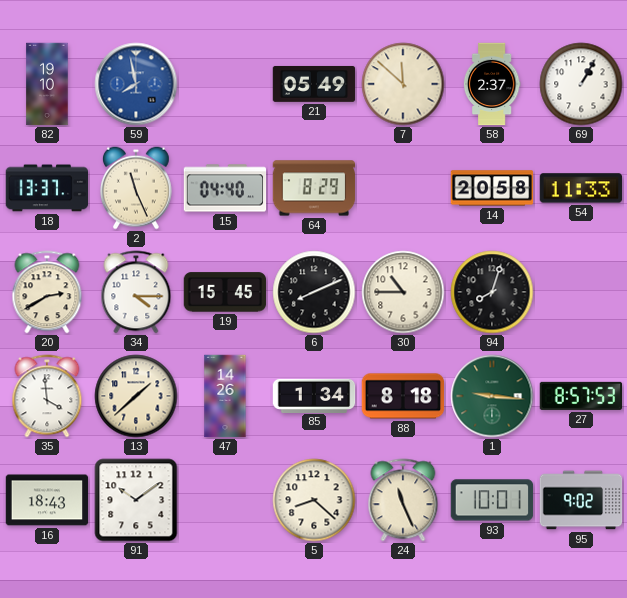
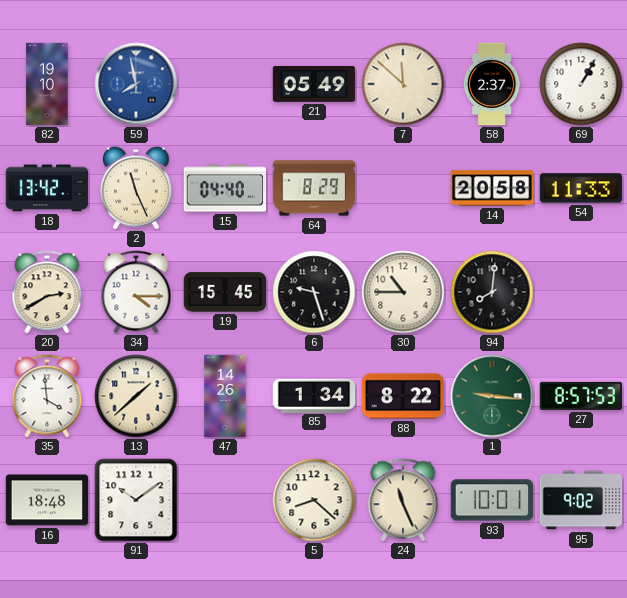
18: 13:37 -> 13:42
6: 8:11 -> 9:27
94: 8:03 -> 8:01
88: 8:18 -> 8:22
16: 18:43 -> 18:48
